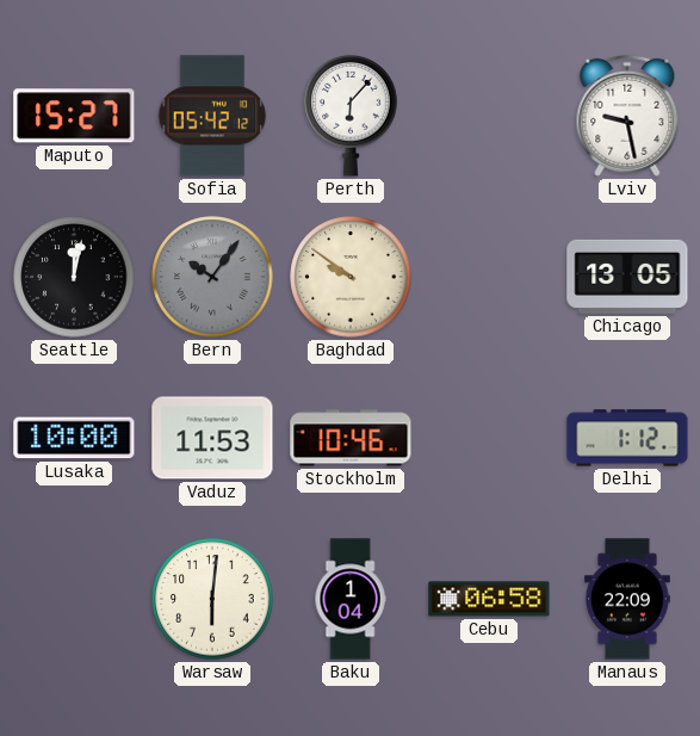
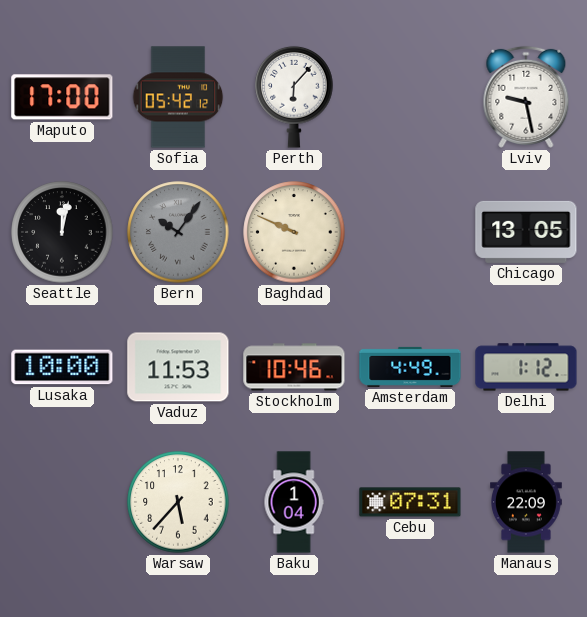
Maputo: 15:27 -> 17:00
Baghdad: 9:51 -> 9:49
Amsterdam: none -> 4:49
Warsaw: 6:01 -> 5:37
Cebu: 06:58 -> 07:31
